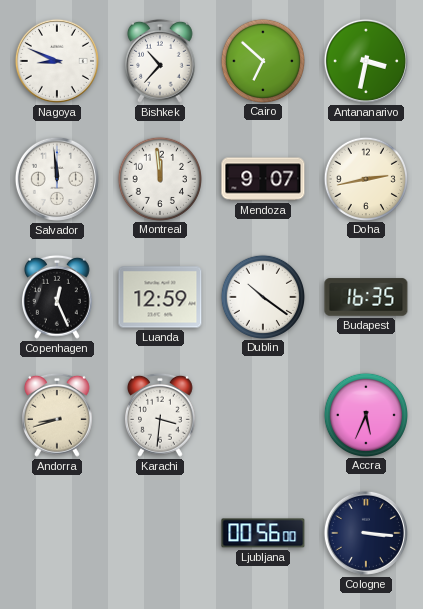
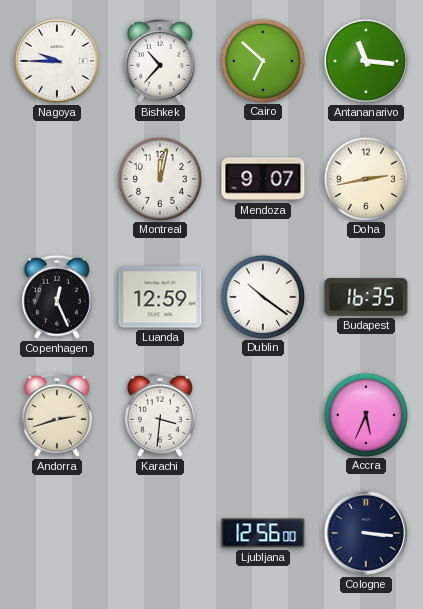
Nagoya: 8:49 -> 9:45
Antananarivo: 3:32 -> 11:16
Salvador: 11:59 -> none
Montreal: 11:59 -> 12:02
Andorra: 8:42 -> 2:42
Ljubljana: 00:56 -> 12:56
